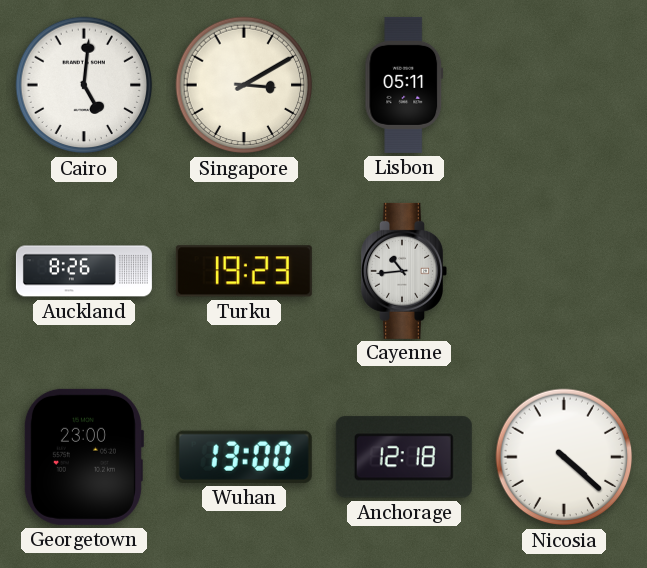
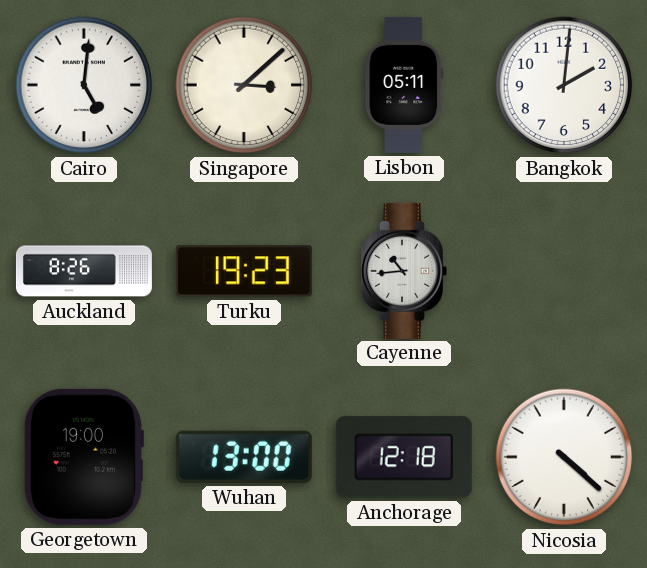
Singapore: 3:10 -> 3:08
Bangkok: none -> 2:01
Georgetown: 23:00 -> 19:00
